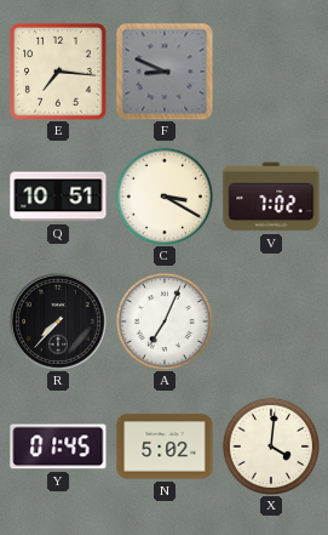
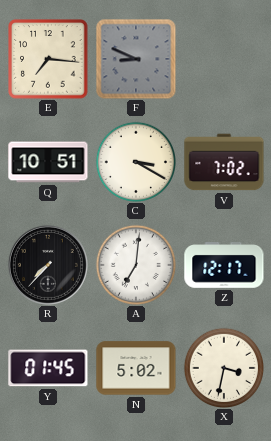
A: 7:04 -> 7:01
Z: none -> 12:17
X: 4:01 -> 3:32
